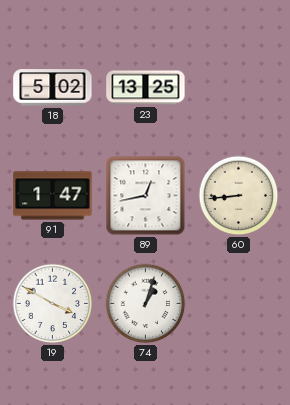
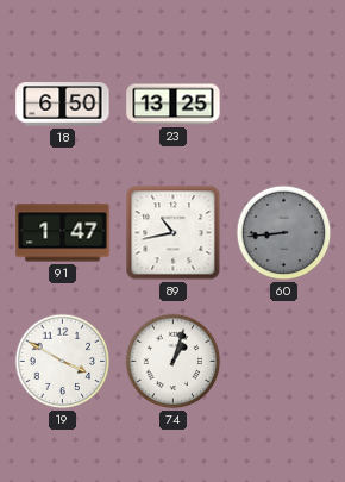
18: 5:02 -> 6:50
89: 12:43 -> 10:43
60 dial: cream -> grey
